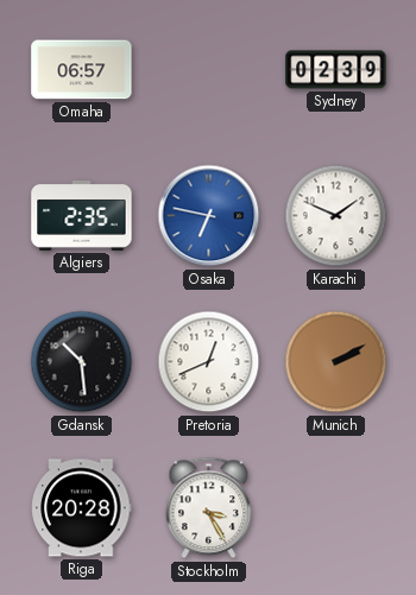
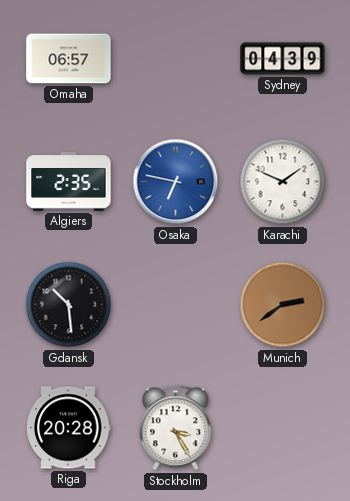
Sydney: 02:39 -> 04:39
Pretoria: 12:41 -> none
Munich: 2:10 -> 2:39
